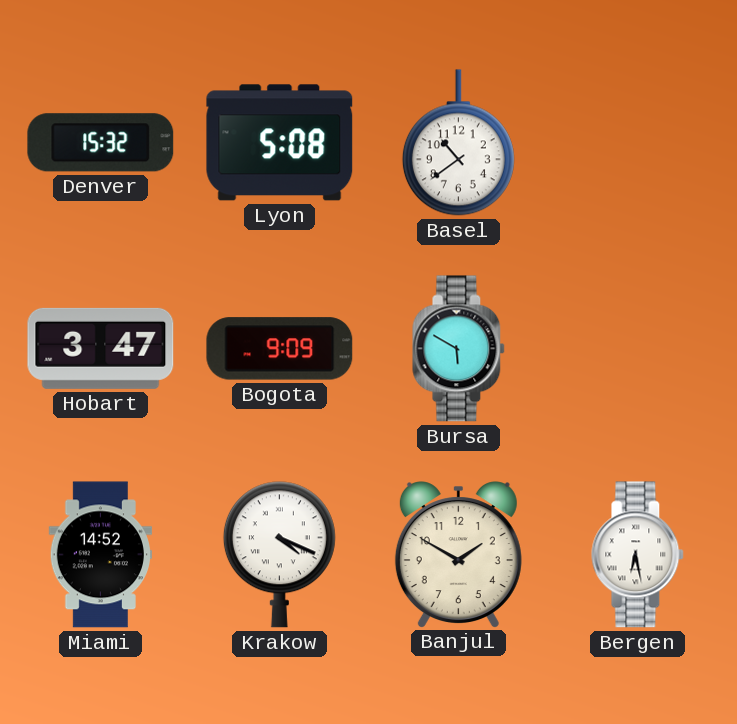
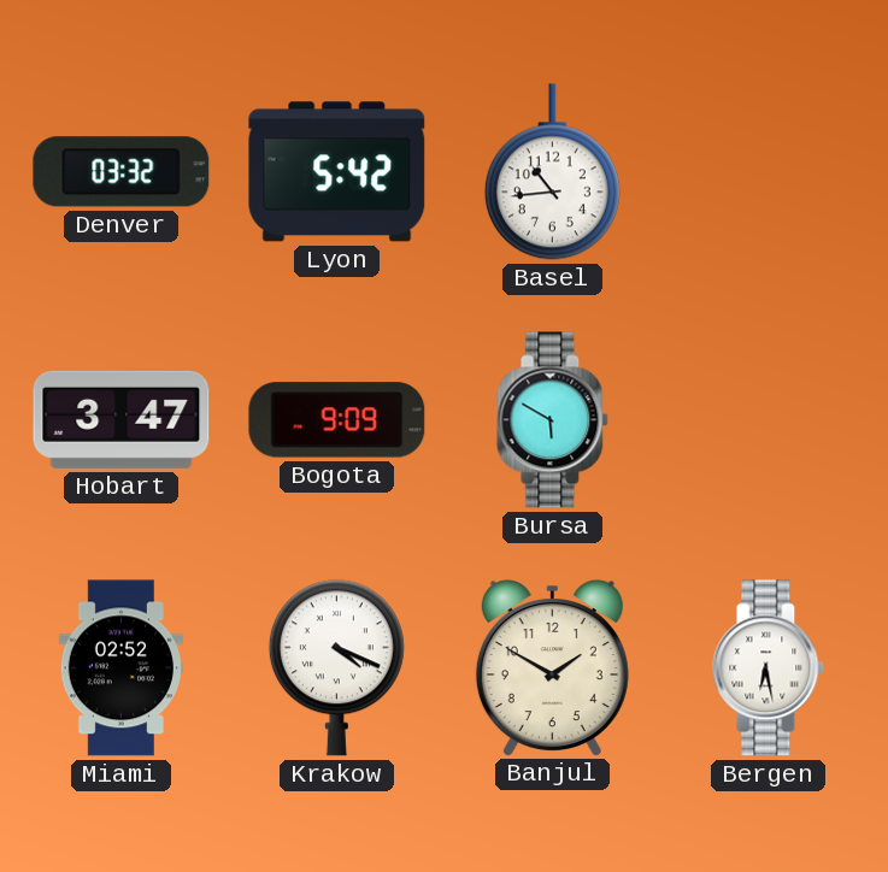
Denver: 15:32 -> 03:32
Lyon: 5:08 -> 5:42
Basel: 10:39 -> 10:44
Miami: 14:52 -> 02:52
